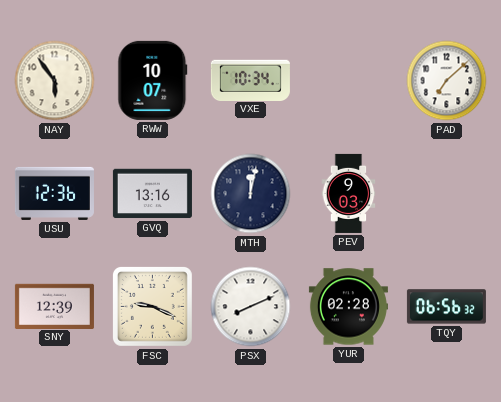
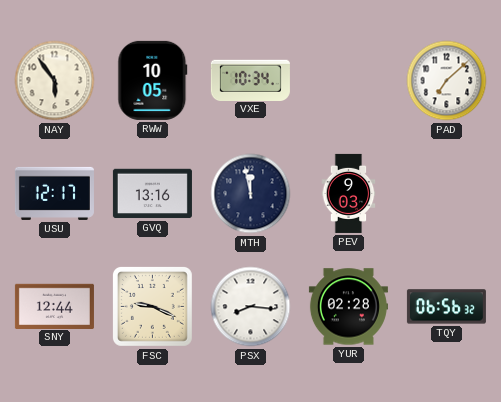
RWW: 10:07 -> 10:05
USU: 12:36 -> 12:17
MTH: 12:02 -> 11:58
SNY: 12:39 -> 12:44
PSX: 8:11 -> 8:16
